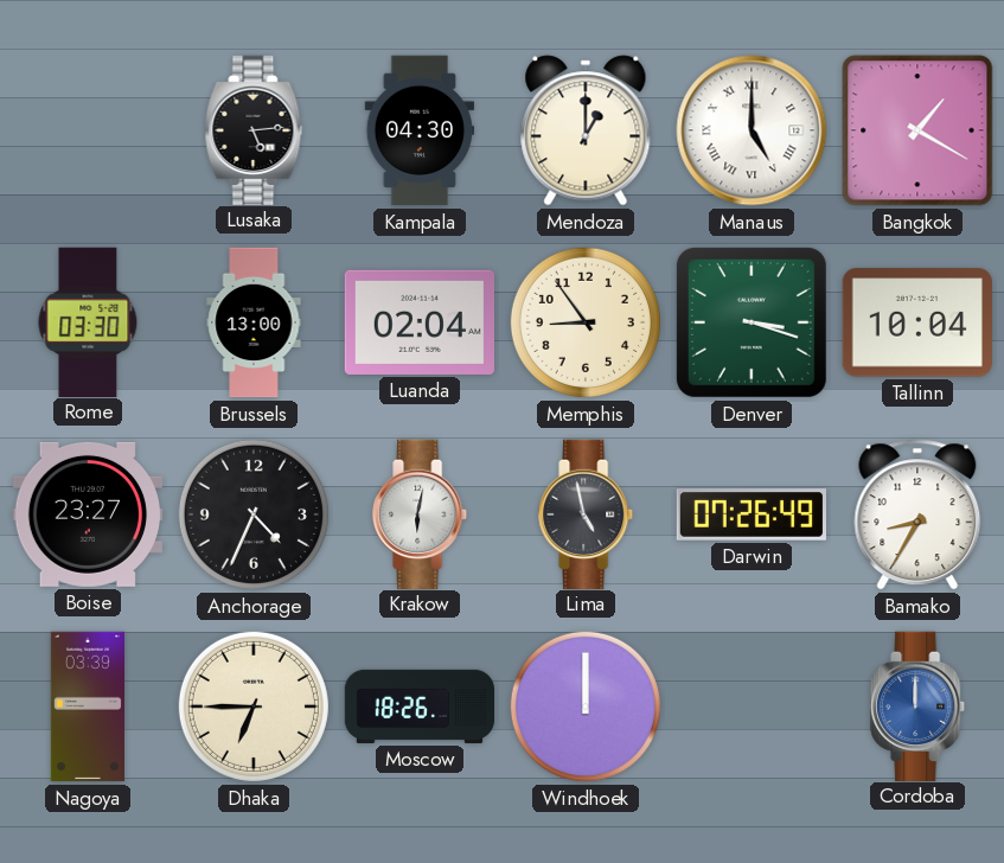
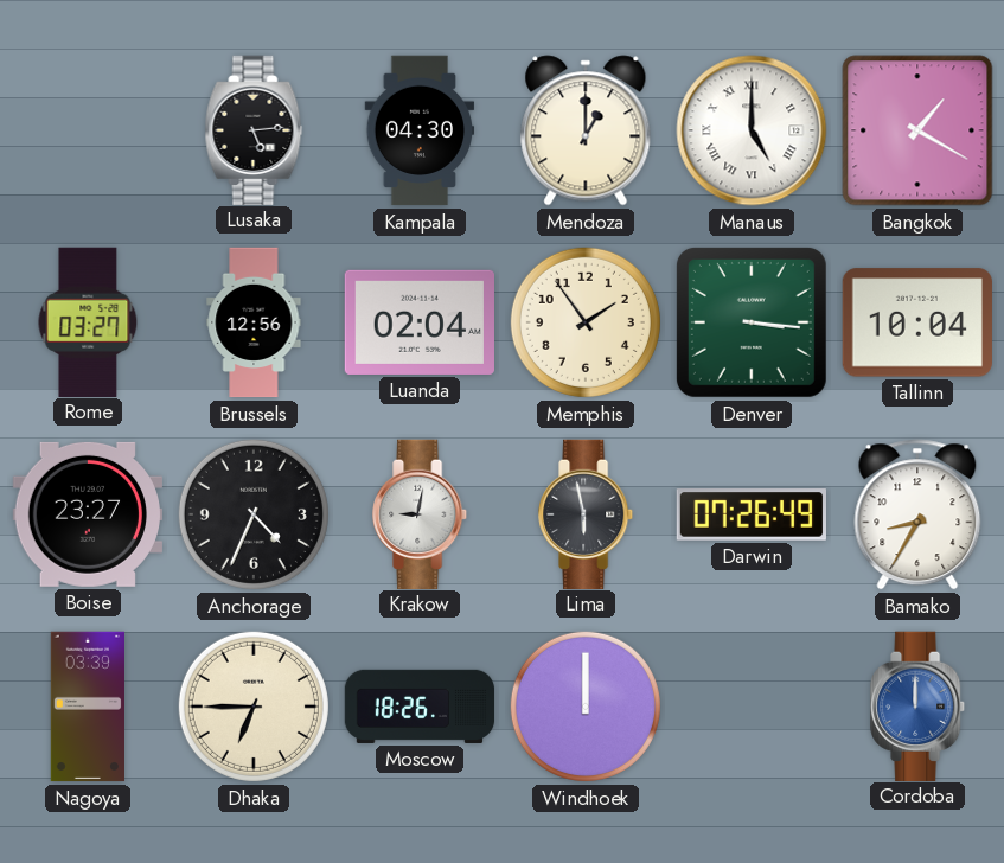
Rome: 03:30 -> 03:27
Brussels: 13:00 -> 12:56
Memphis: 8:54 -> 1:54
Denver: 3:18 -> 3:16
Krakow: 6:02 -> 9:02
Lima: 4:58 -> 5:58
